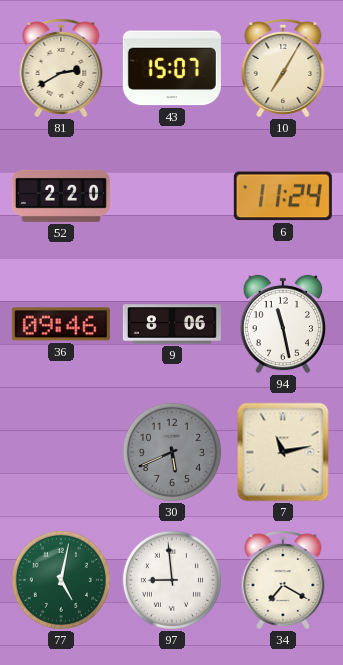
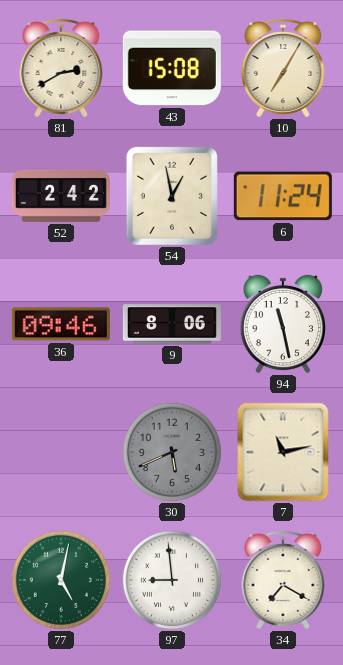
43: 15:07 -> 15:08
52: 2:20 -> 2:42
54: none -> 12:58
